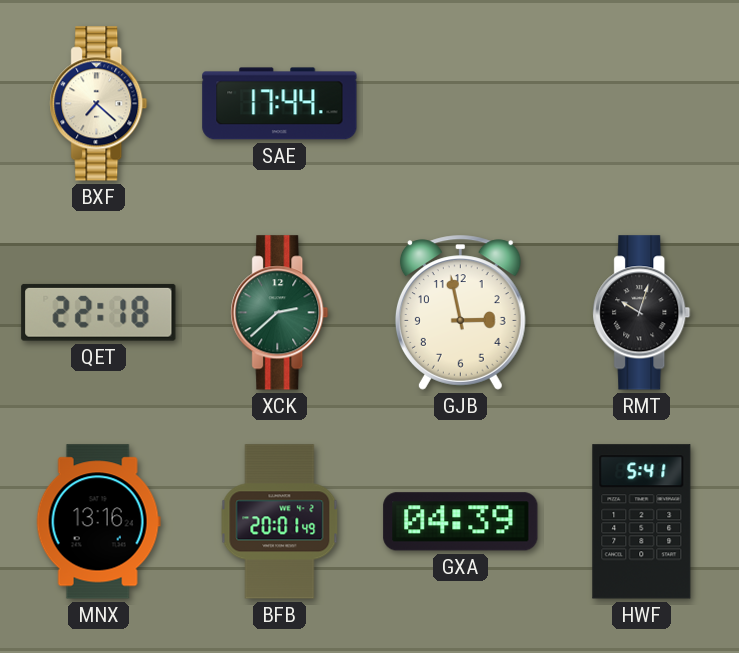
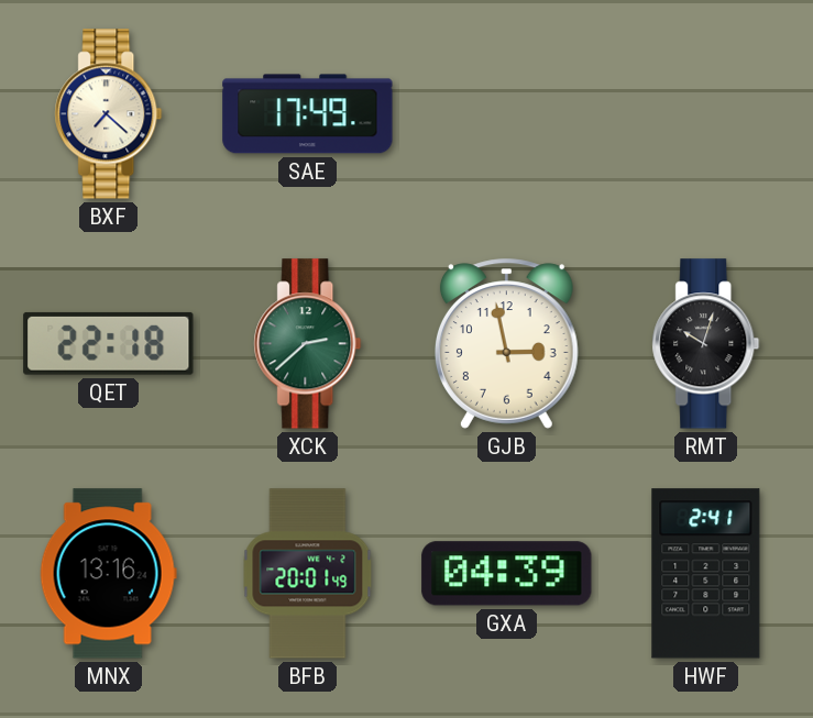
SAE: 17:44 -> 17:49
HWF: 5:41 -> 2:41
